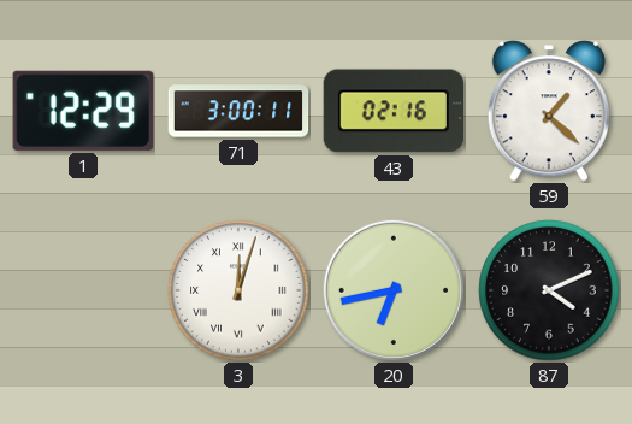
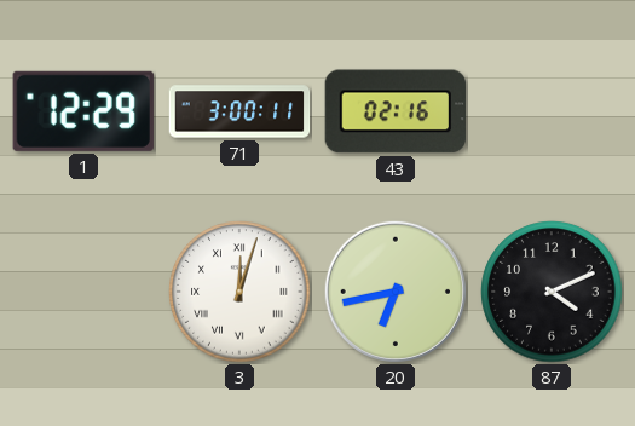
59: 1:22 -> none
